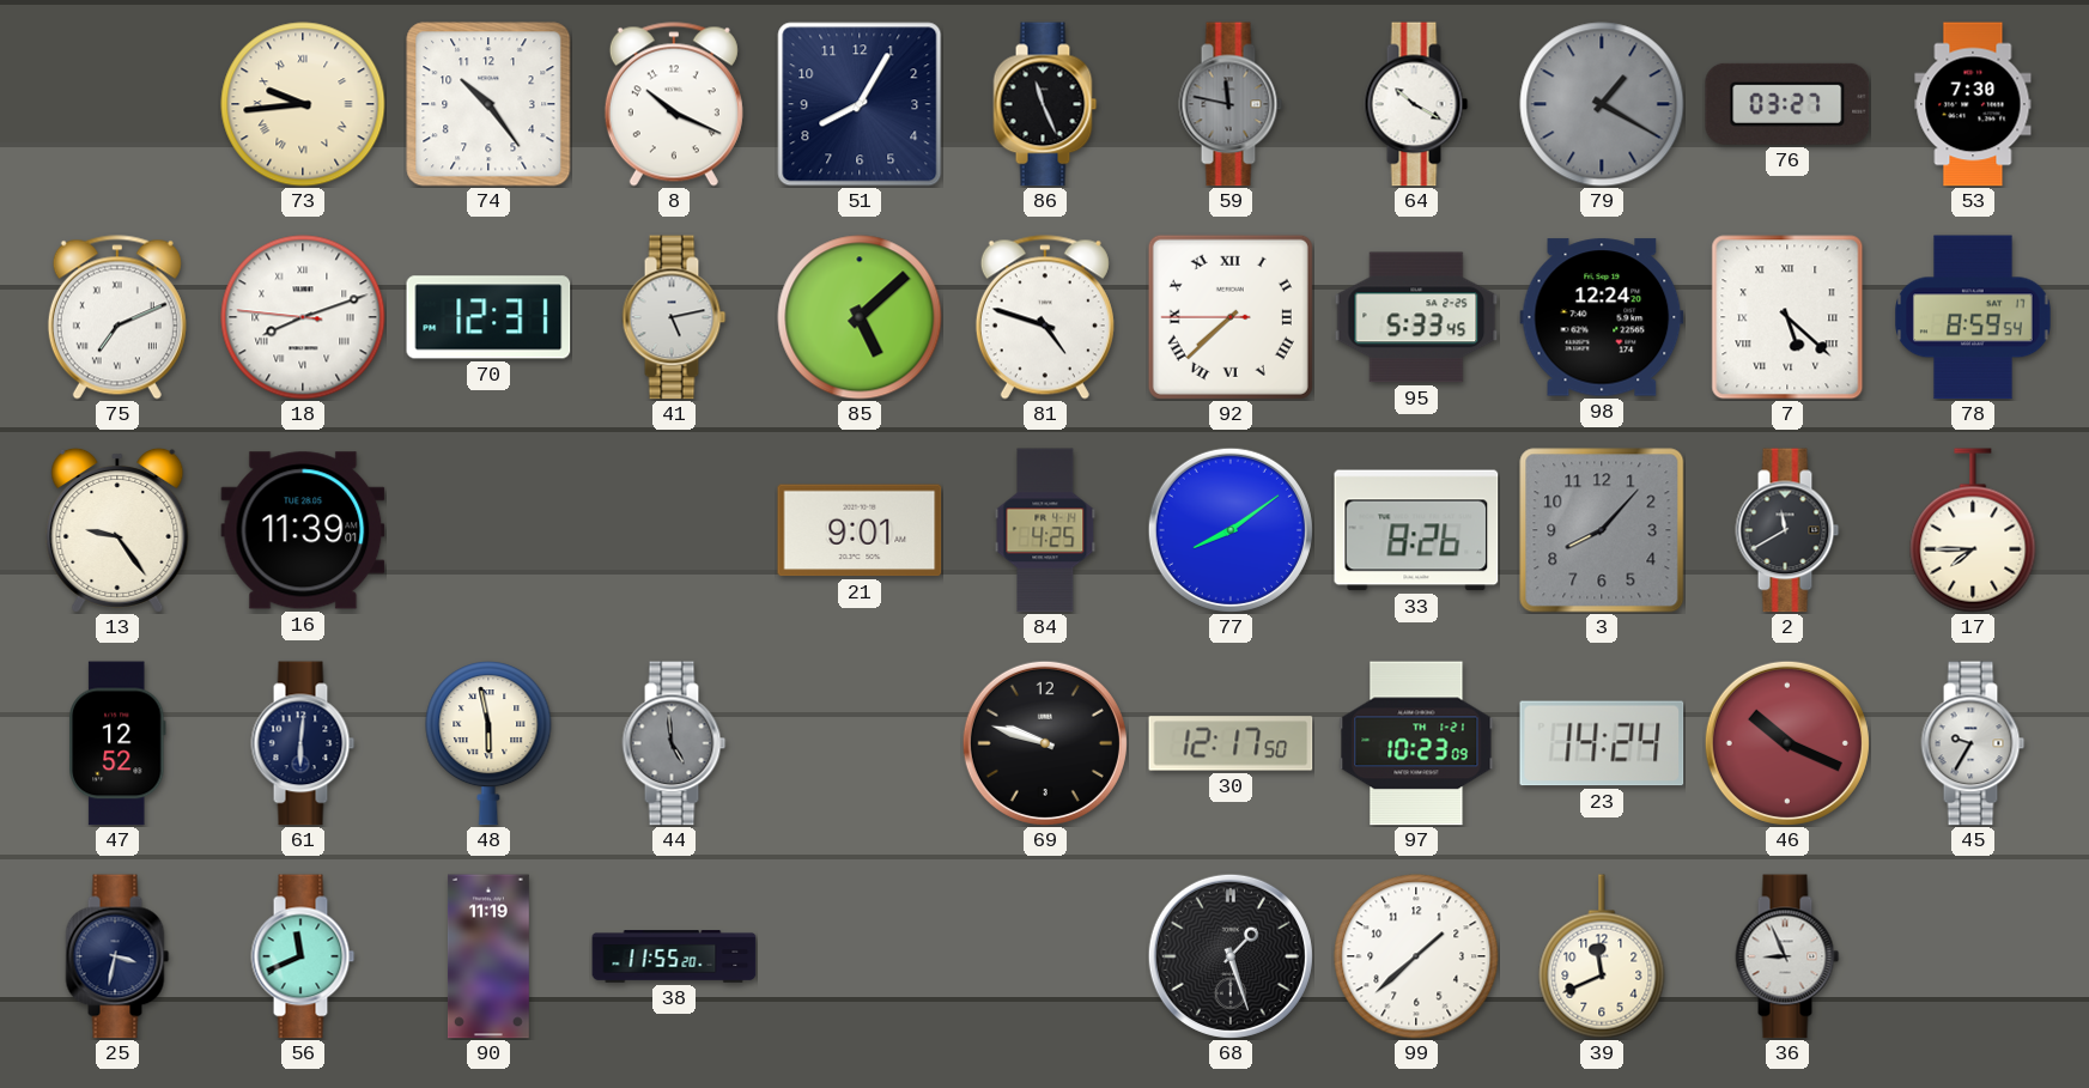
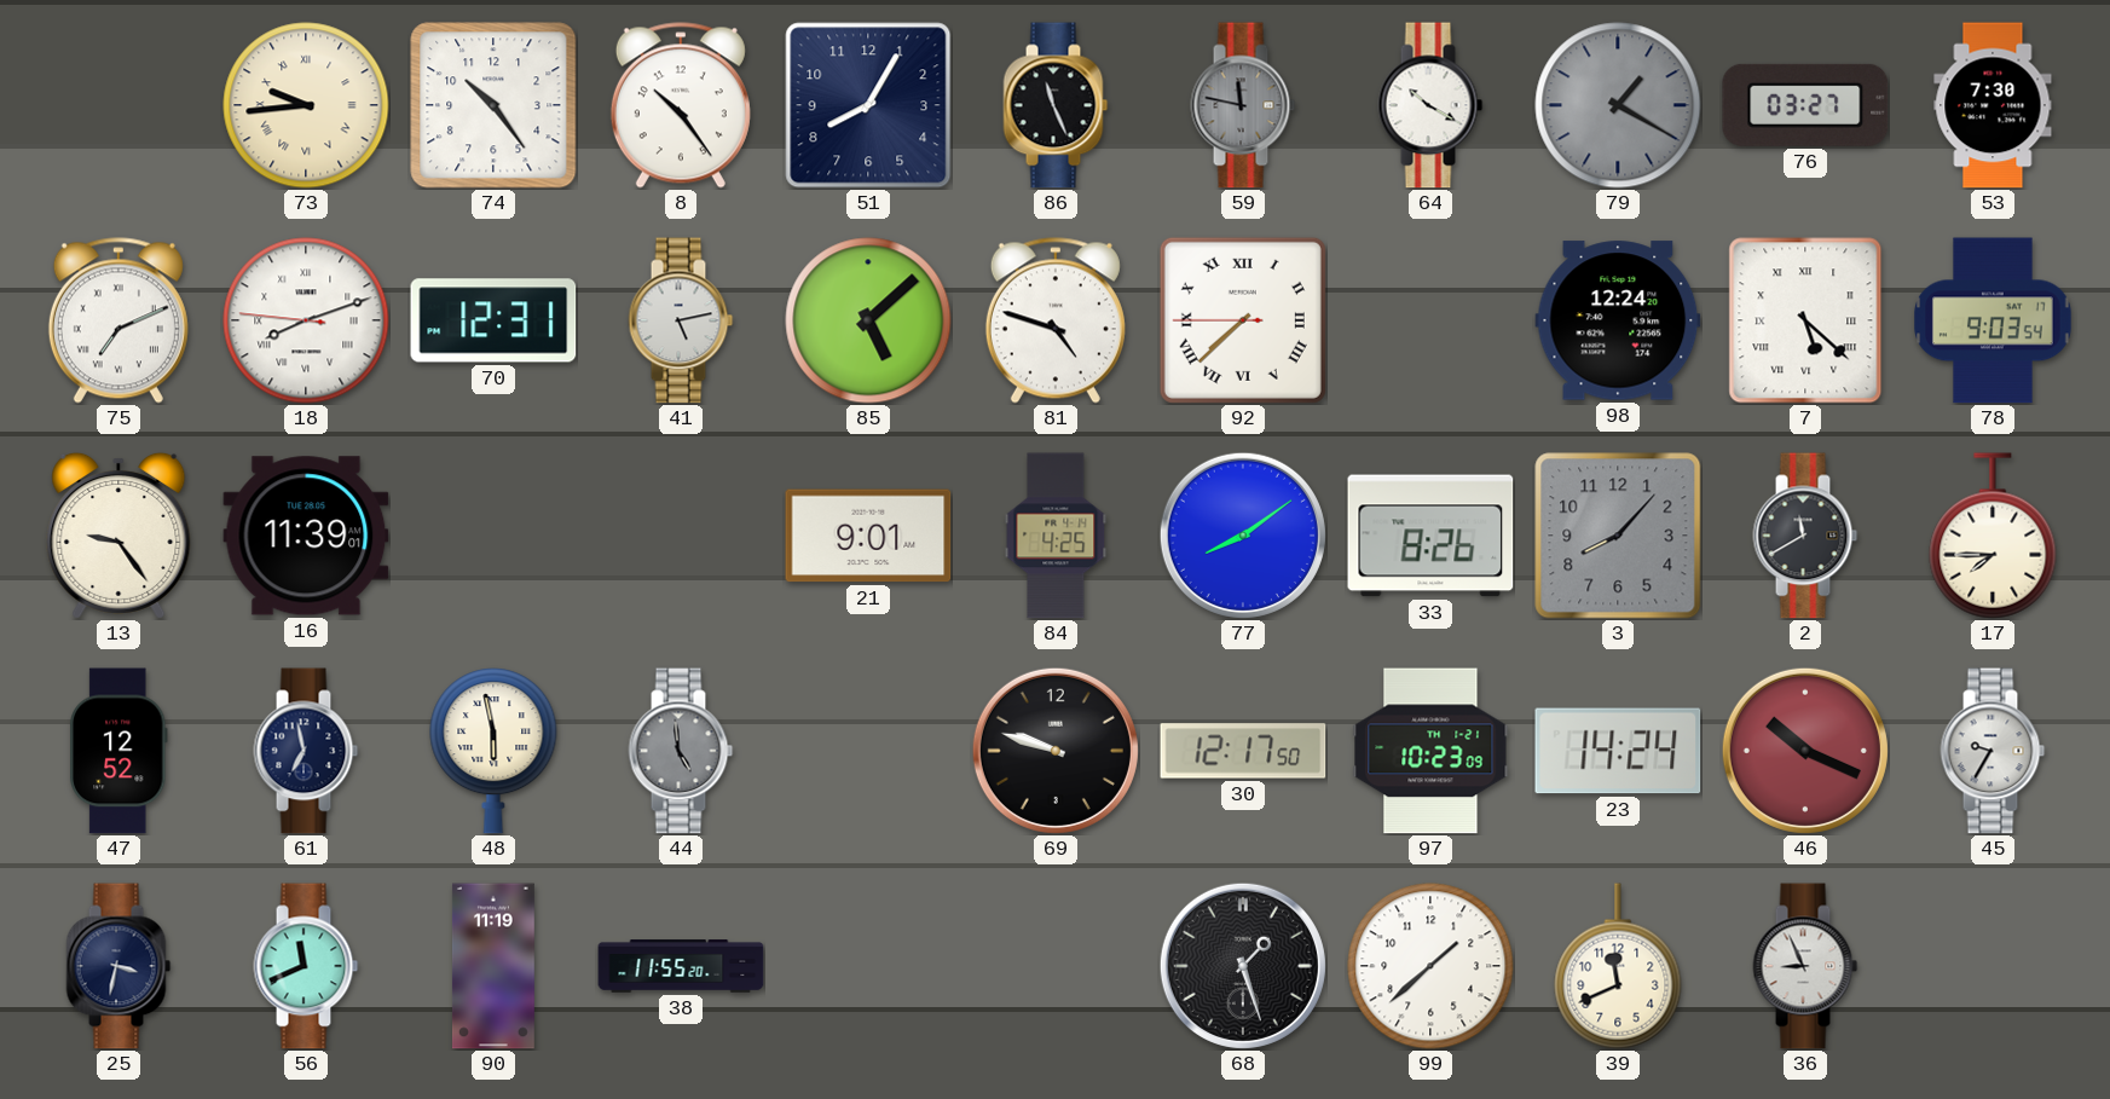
8: 10:19 -> 10:24
95: 5:33 -> none
78: 8:59 -> 9:03
61: 6:01 -> 6:58
